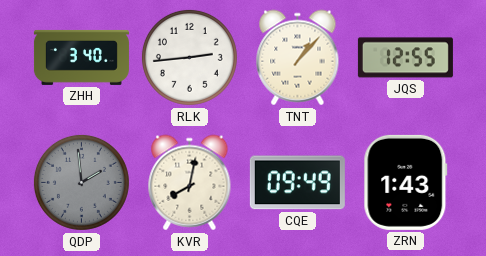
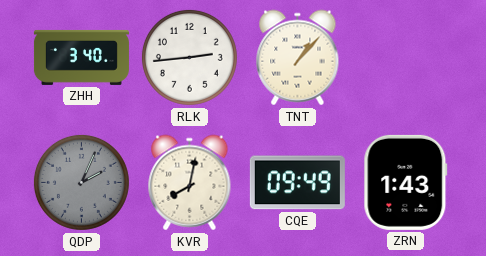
JQS: 12:55 -> none
QDP: 1:59 -> 2:04
